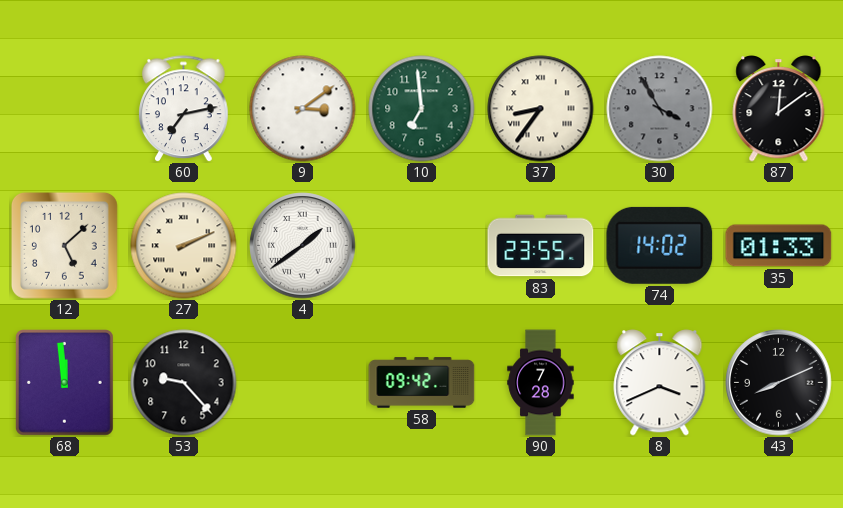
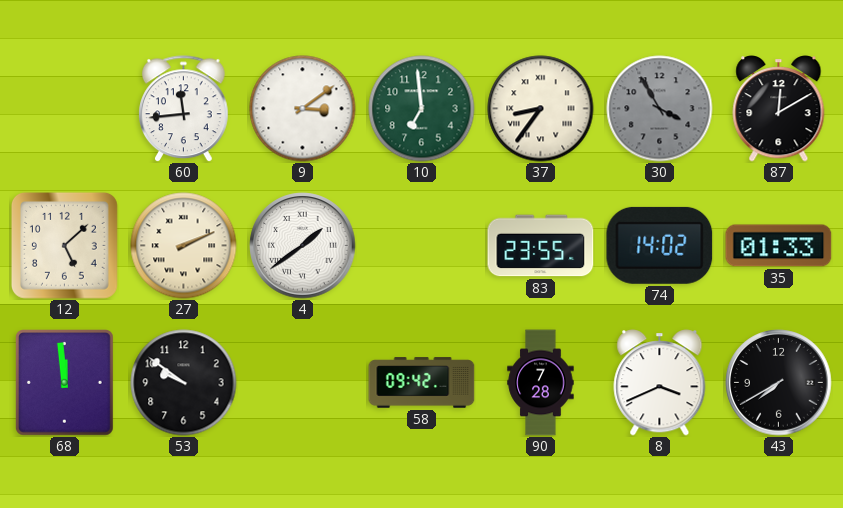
60: 7:13 -> 11:44
87: 12:09 -> 12:10
53: 9:23 -> 9:51
43: 8:11 -> 7:40
